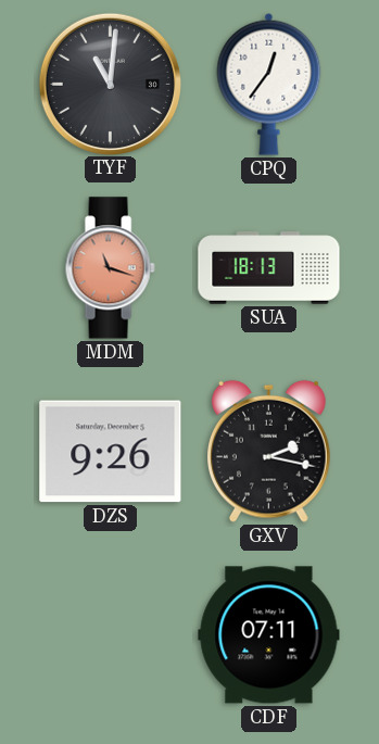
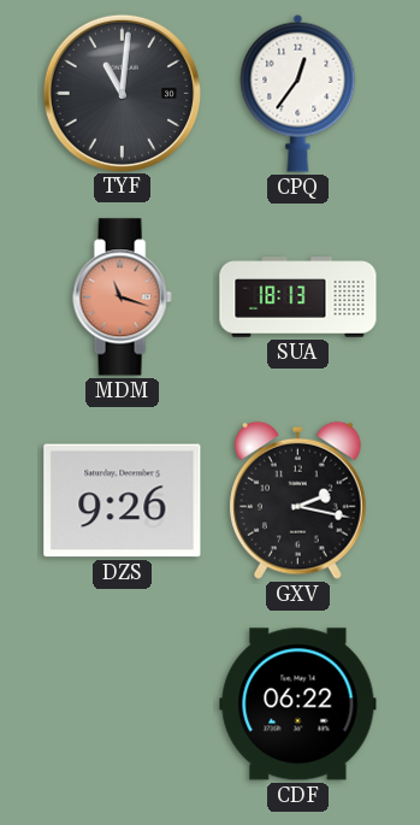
CDF: 07:11 -> 06:22
